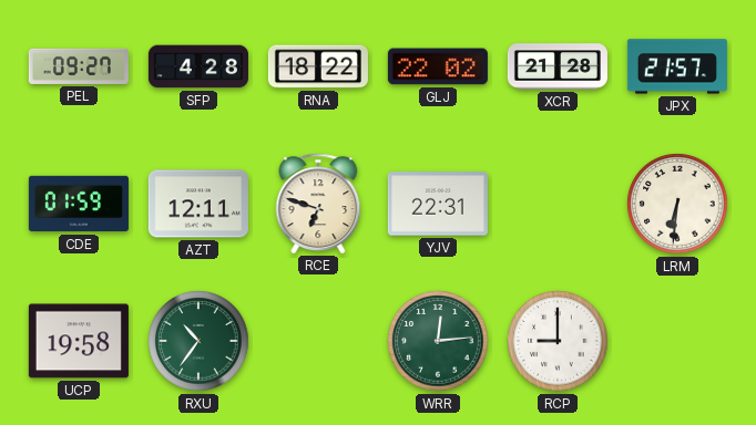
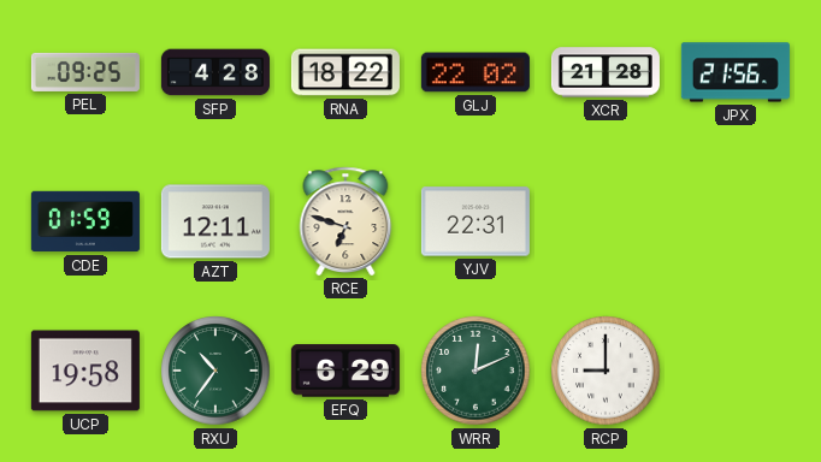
PEL: 09:27 -> 09:25
JPX: 21:57 -> 21:56
LRM: 6:31 -> none
EFQ: none -> 6:29
WRR: 12:14 -> 12:11
